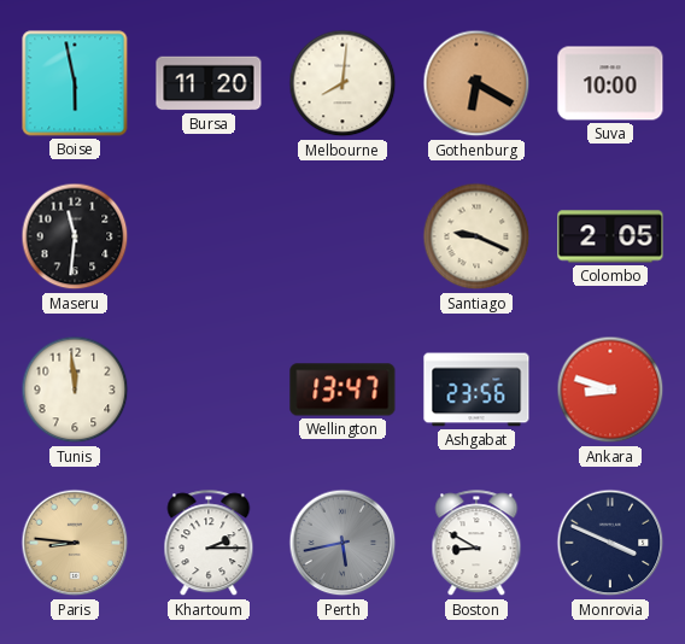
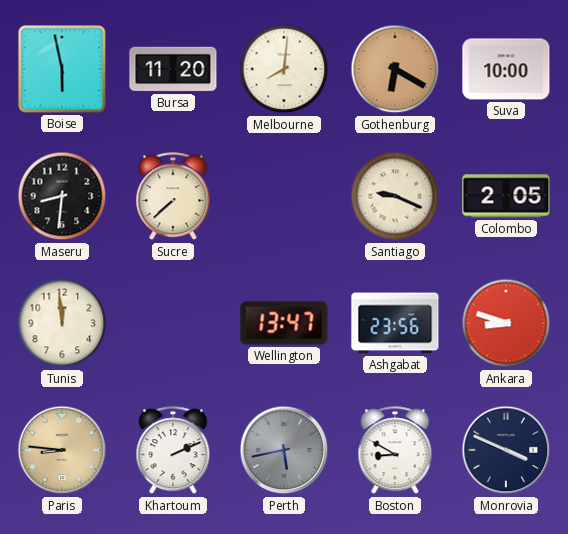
Maseru: 11:31 -> 8:31
Sucre: none -> 7:38
Khartoum: 2:15 -> 2:11
